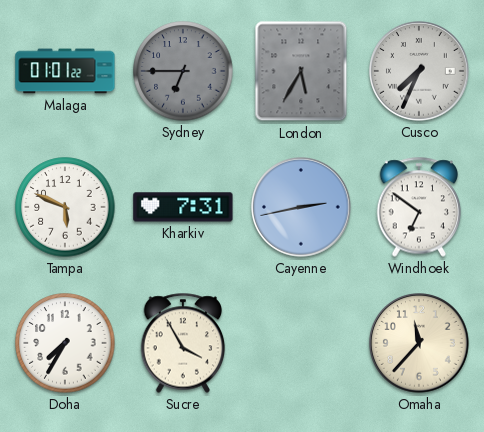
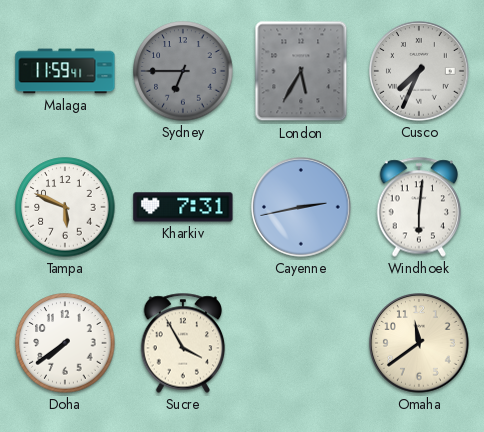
Malaga: 01:01 -> 11:59
Windhoek: 6:51 -> 6:01
Doha: 7:35 -> 7:39
Omaha: 11:37 -> 11:39
